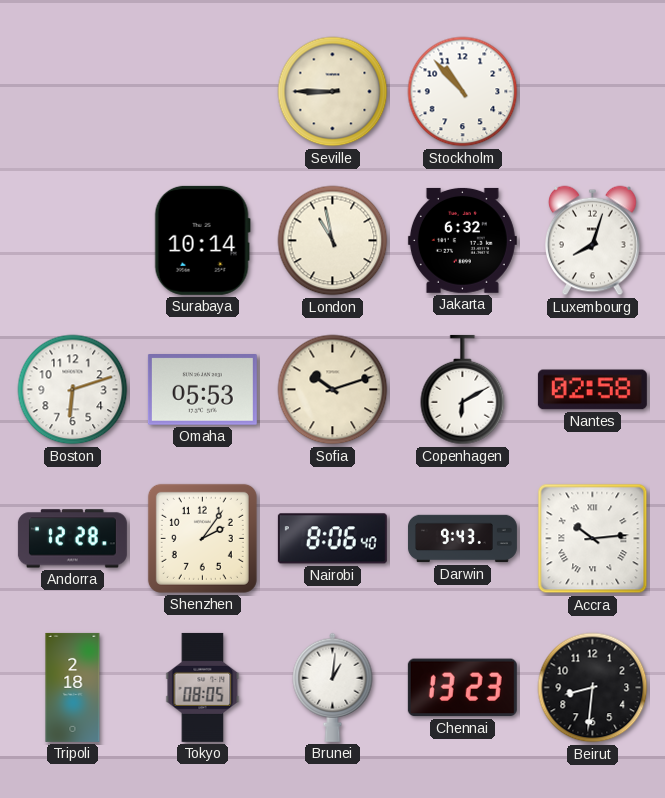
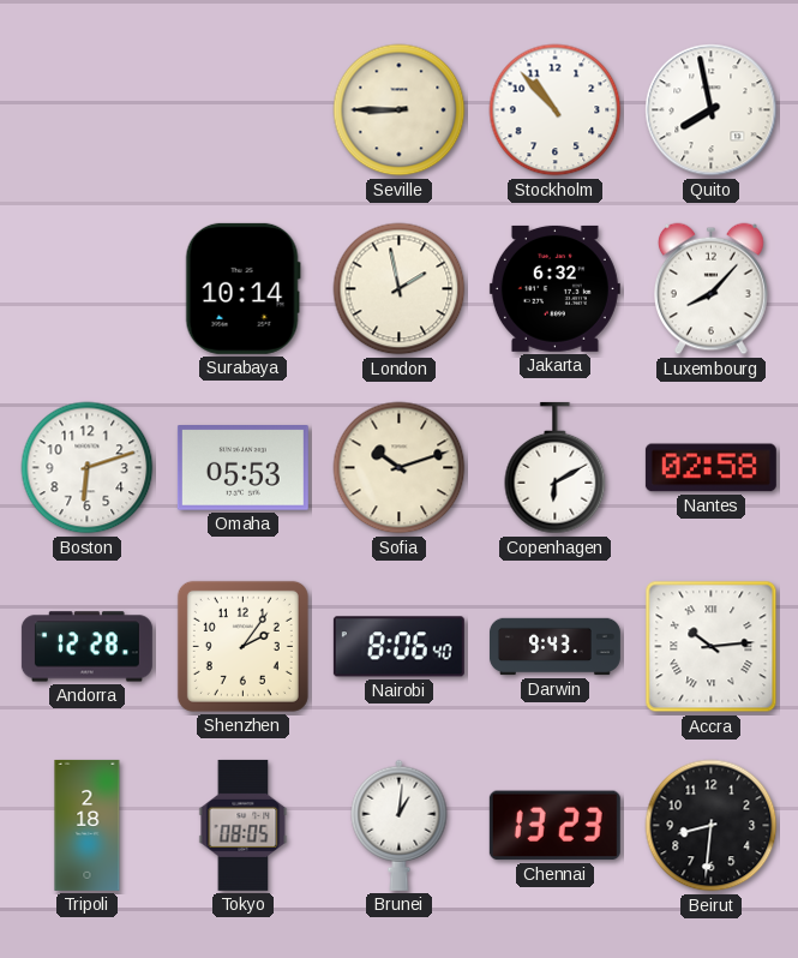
Quito: none -> 7:58
London: 10:58 -> 1:58
Luxembourg: 8:03 -> 8:07
